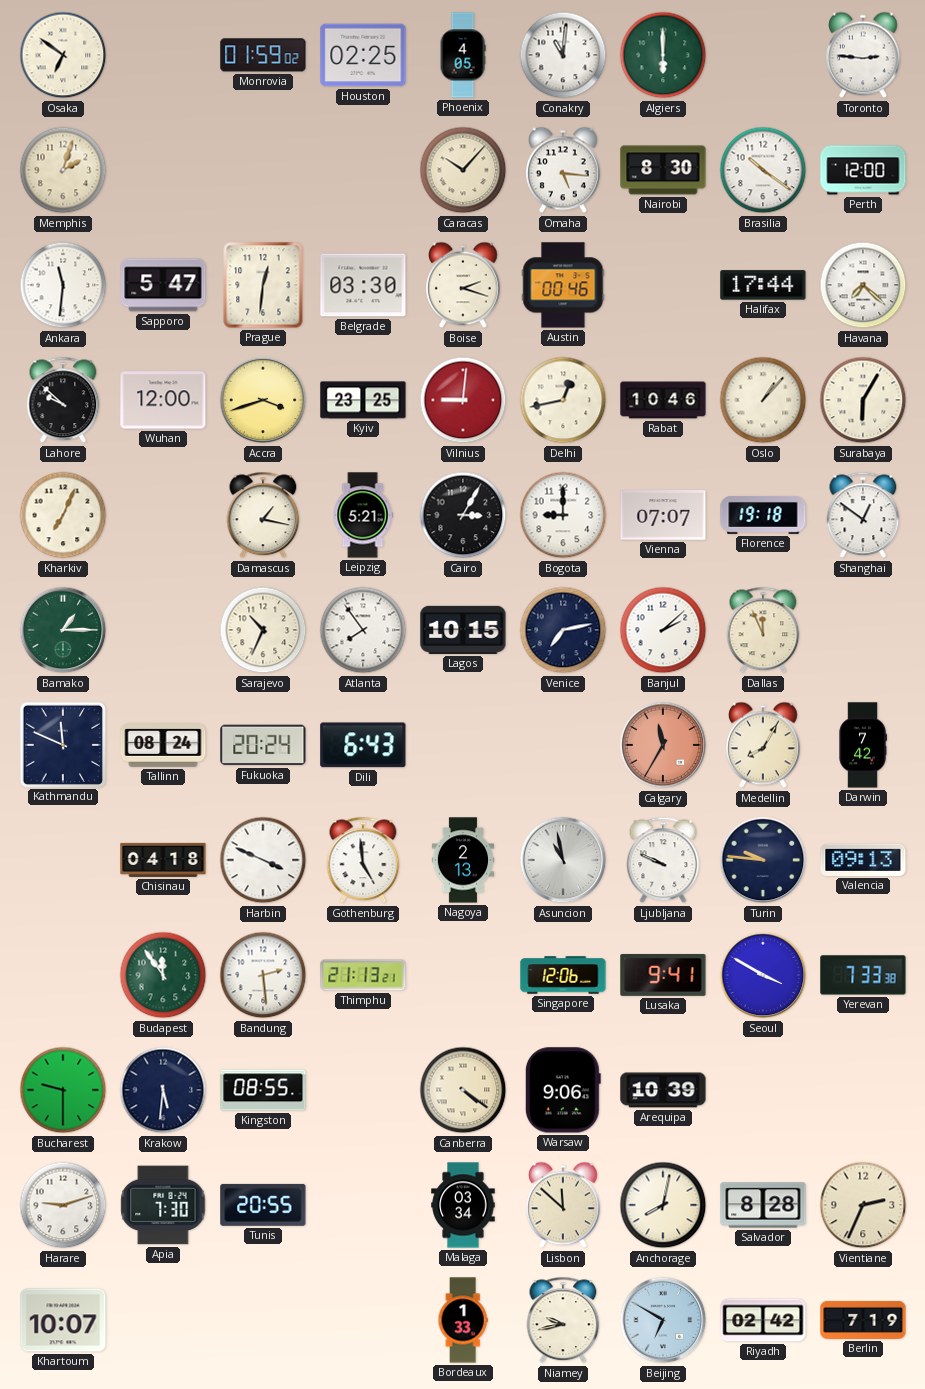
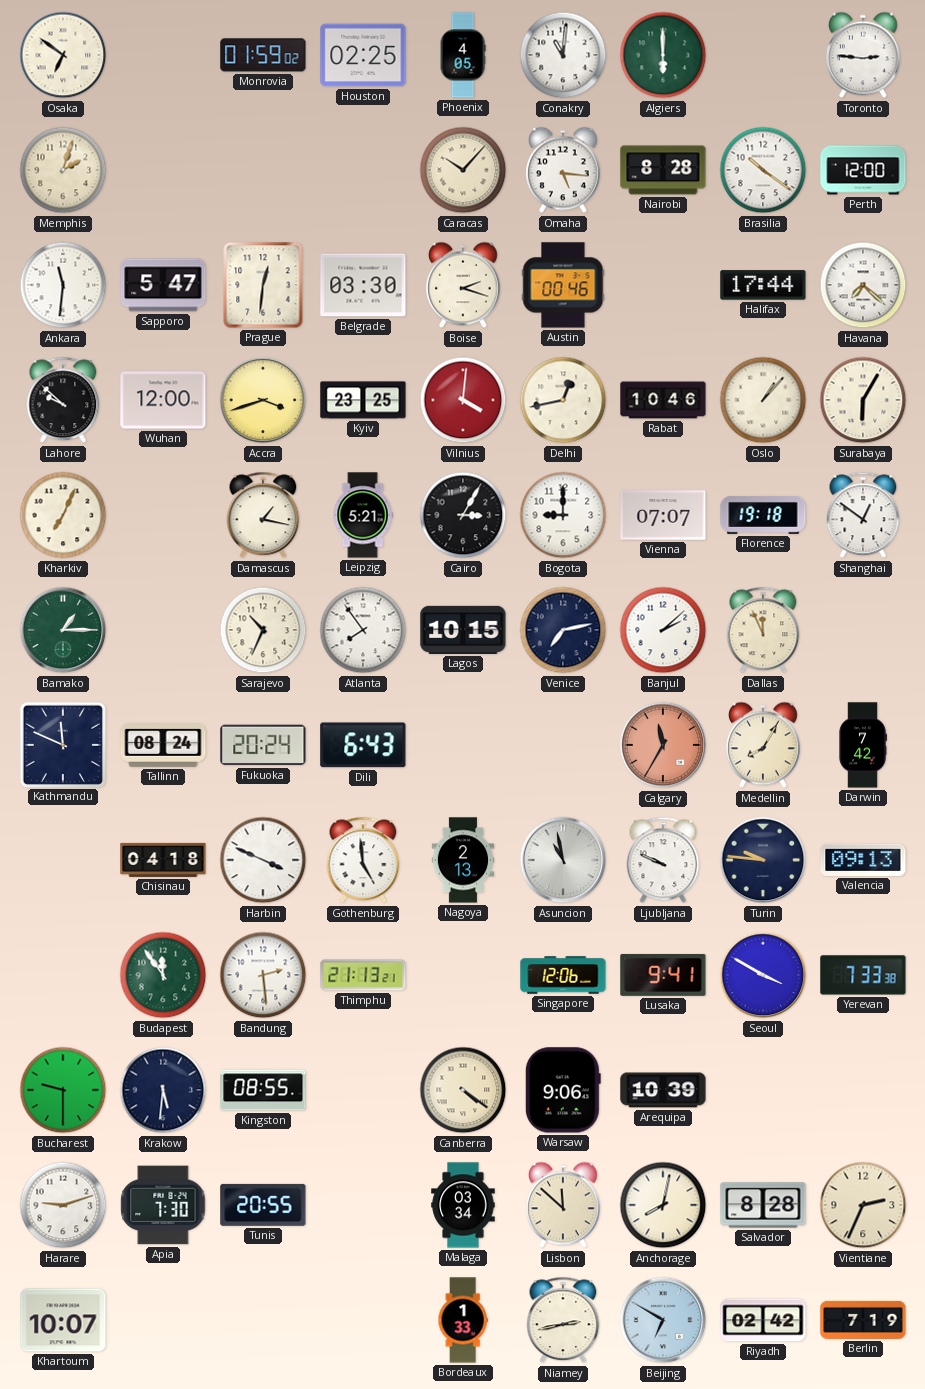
Nairobi: 8:30 -> 8:28
Vilnius: 9:01 -> 4:01
Niamey: 9:43 -> 2:43
